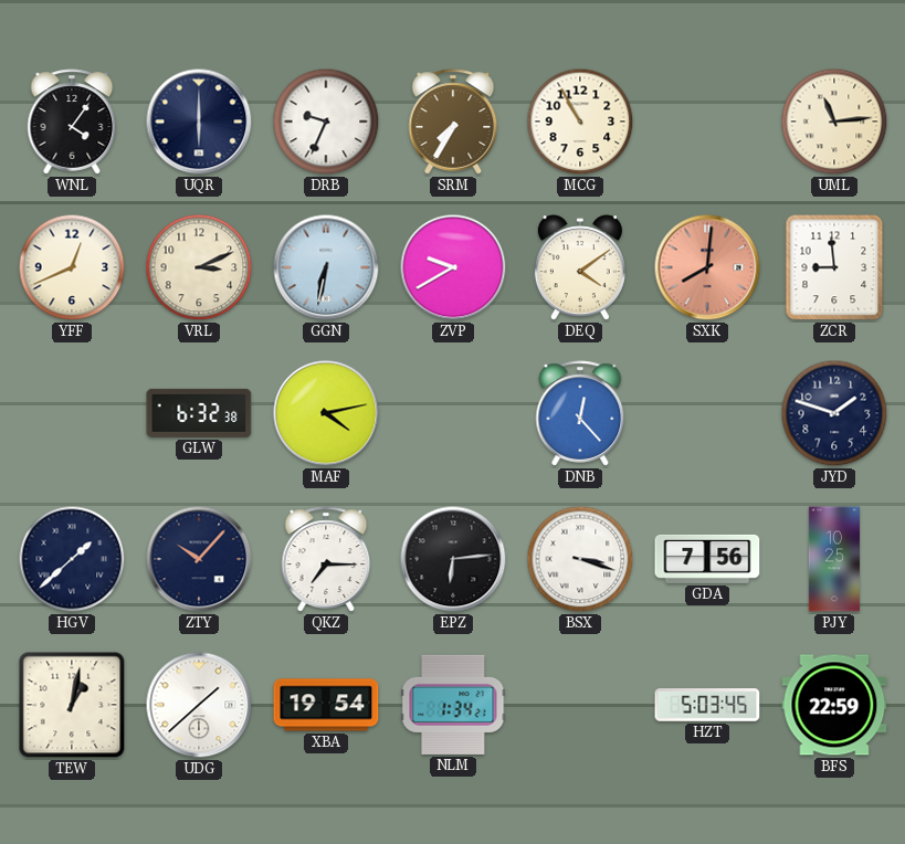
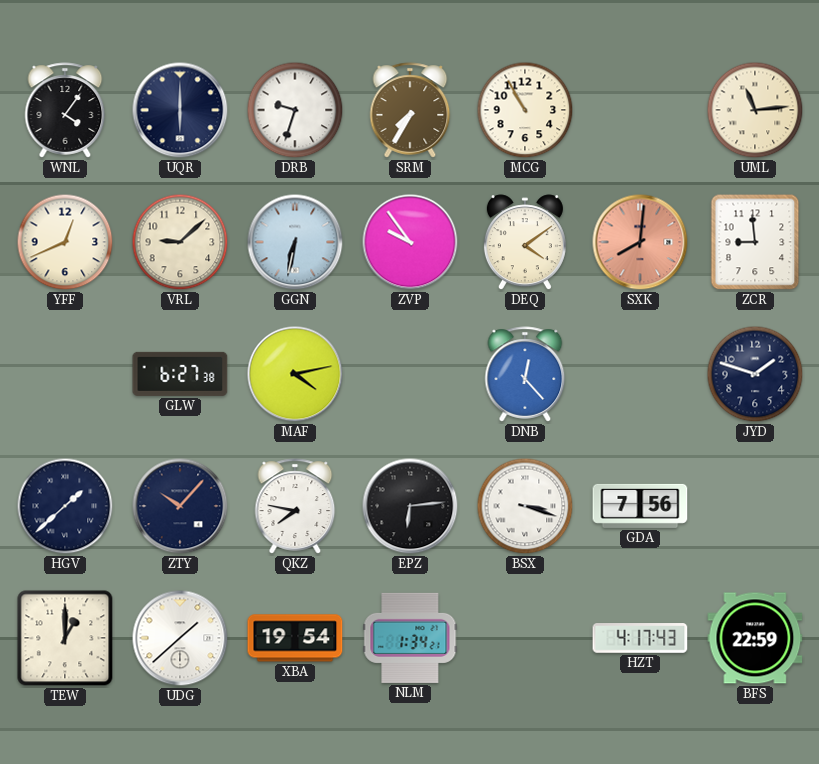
DRB: 9:34 -> 9:33
VRL: 3:11 -> 9:08
ZVP: 9:40 -> 9:54
GLW: 6:32 -> 6:27
QKZ: 7:15 -> 7:47
PJY: 10:25 -> none
TEW: 1:02 -> 1:00
HZT: 5:03 -> 4:17
